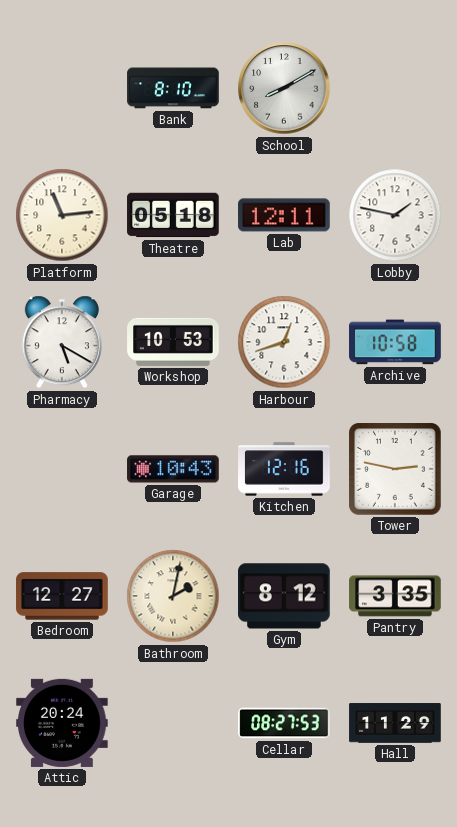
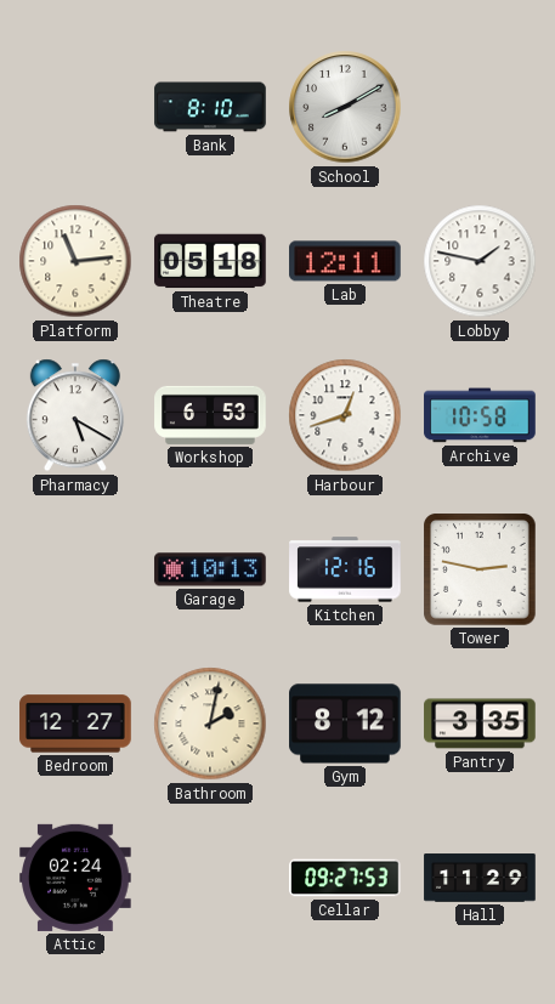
Workshop: 10:53 -> 6:53
Garage: 10:43 -> 10:13
Attic: 20:24 -> 02:24
Cellar: 08:27 -> 09:27
